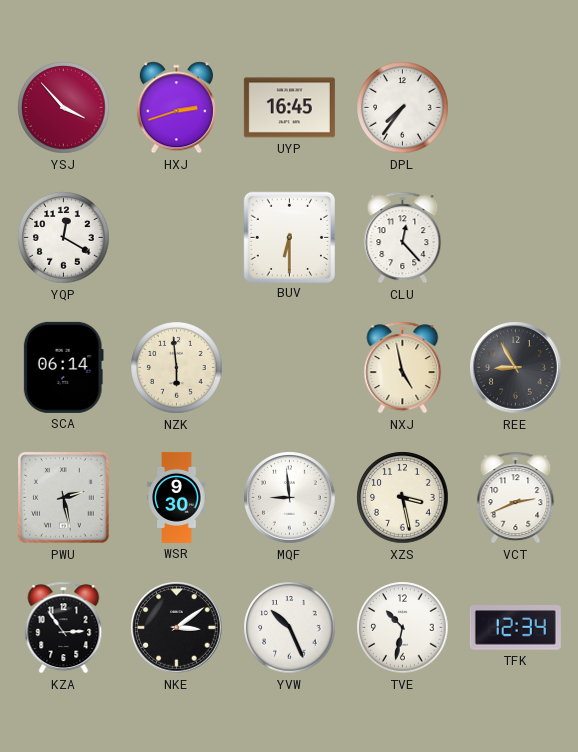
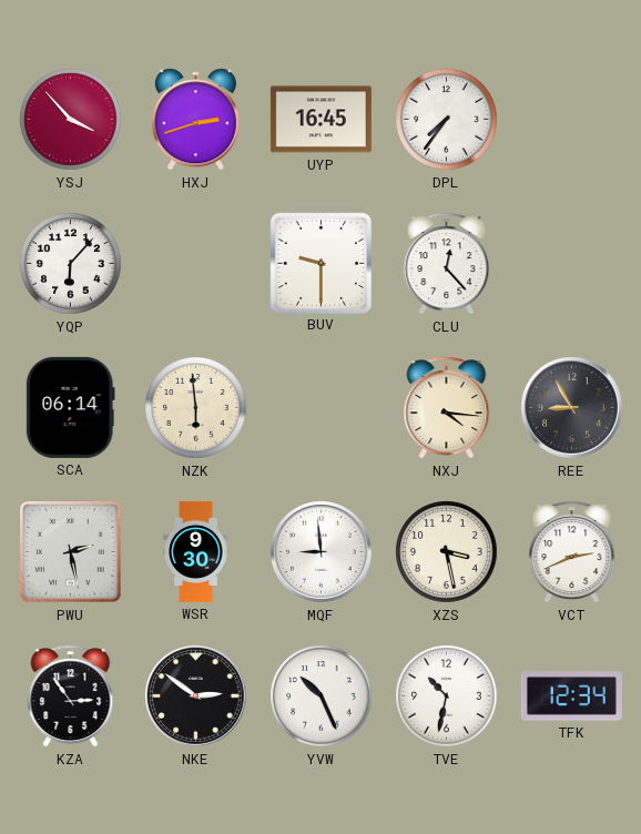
YQP: 12:20 -> 6:07
BUV: 6:30 -> 9:30
NXJ: 4:58 -> 4:16
NKE: 3:09 -> 2:51
